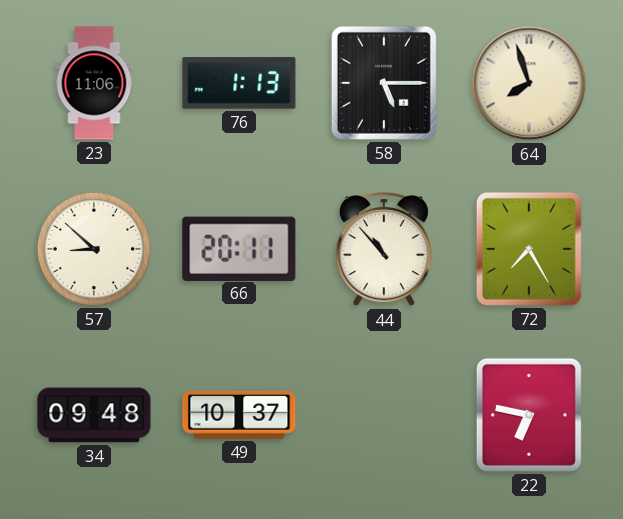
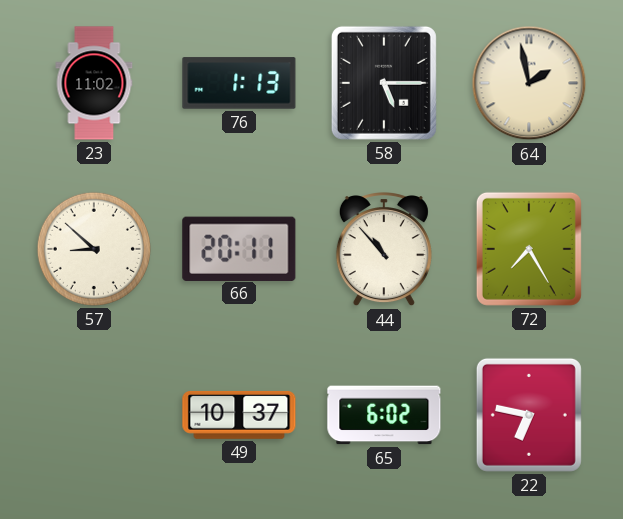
23: 11:06 -> 11:02
64: 7:57 -> 1:58
34: 09:48 -> none
65: none -> 6:02
